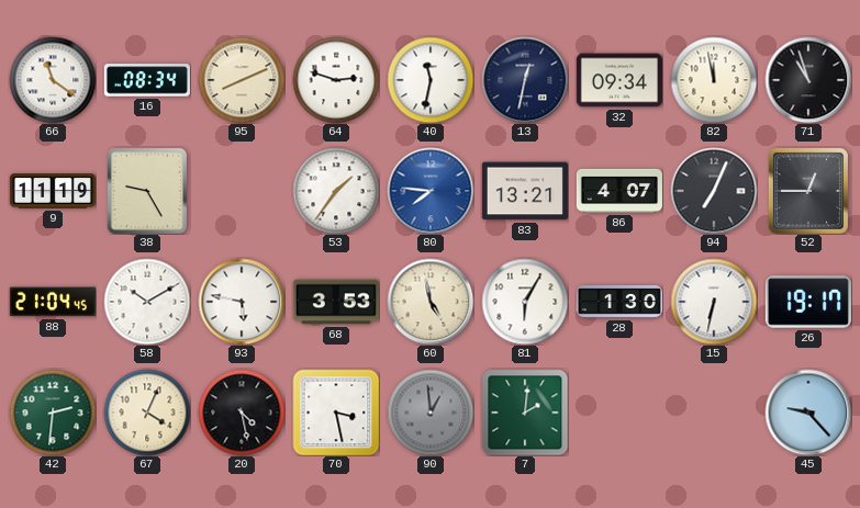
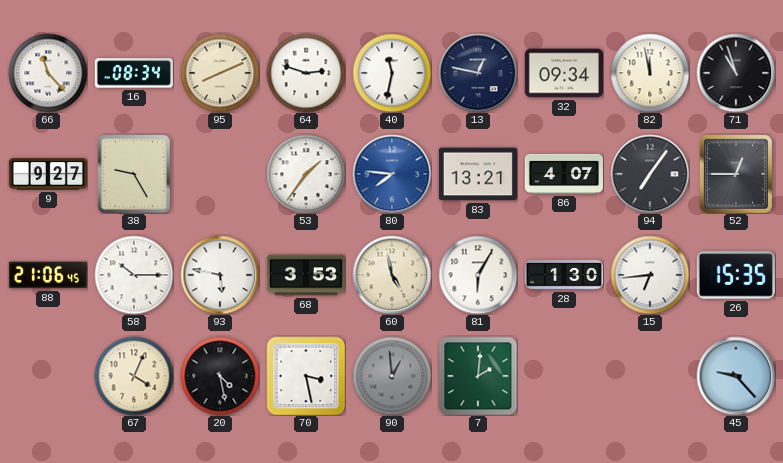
66: 11:21 -> 11:23
13: 12:32 -> 12:47
9: 11:19 -> 9:27
94: 7:04 -> 7:06
88: 21:04 -> 21:06
58: 10:10 -> 10:15
15: 6:32 -> 6:44
26: 19:17 -> 15:35
42: 2:31 -> none
